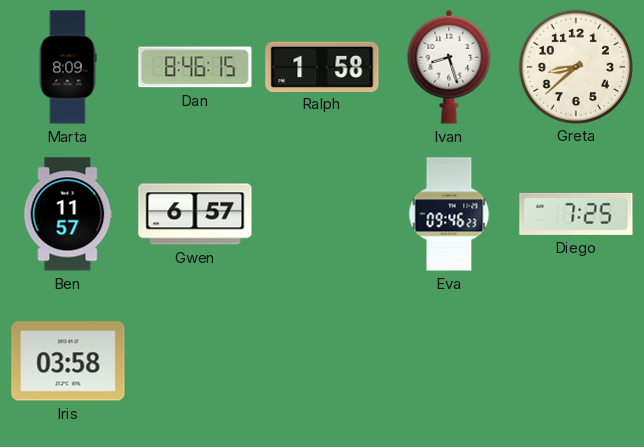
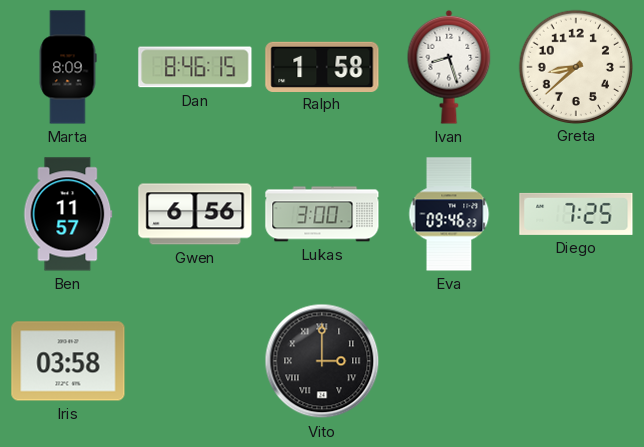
Gwen: 6:57 -> 6:56
Lukas: none -> 3:00
Vito: none -> 3:00
